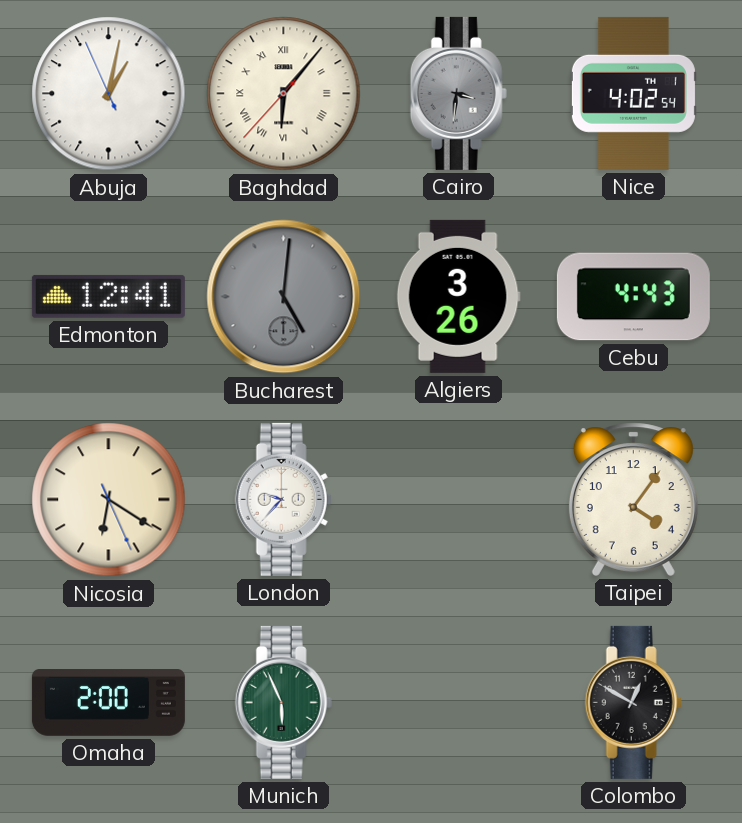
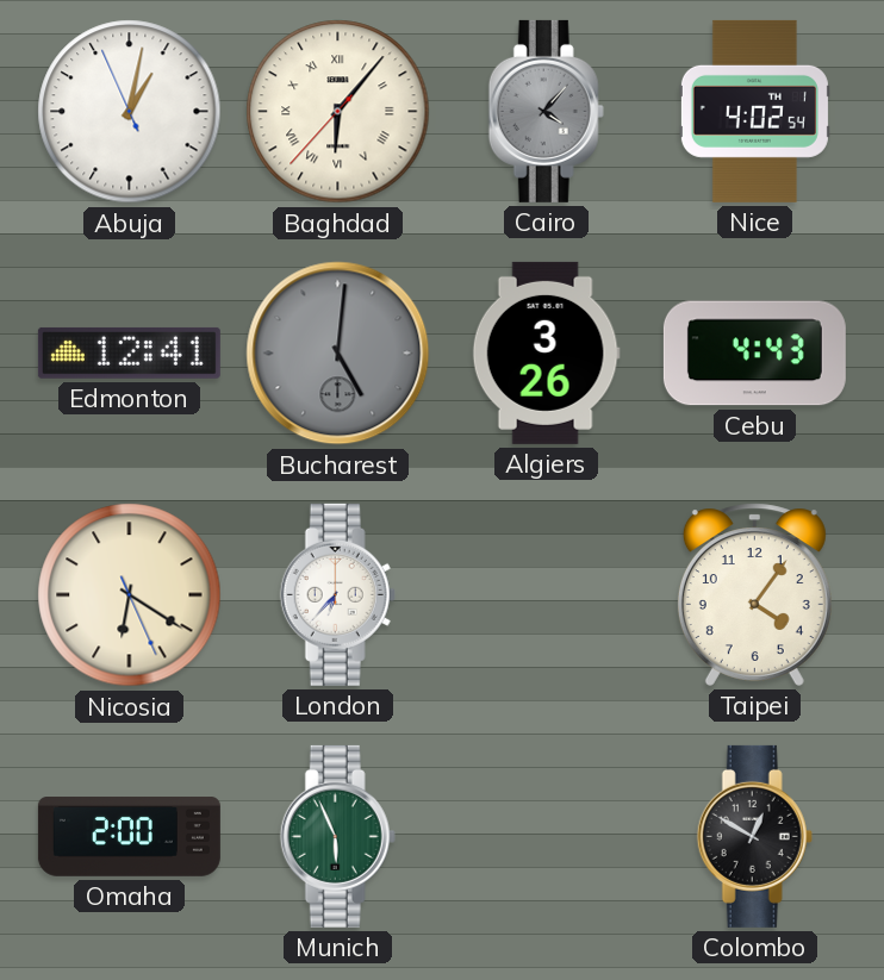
Cairo: 3:31 -> 4:07
London: 9:37 -> 6:37
